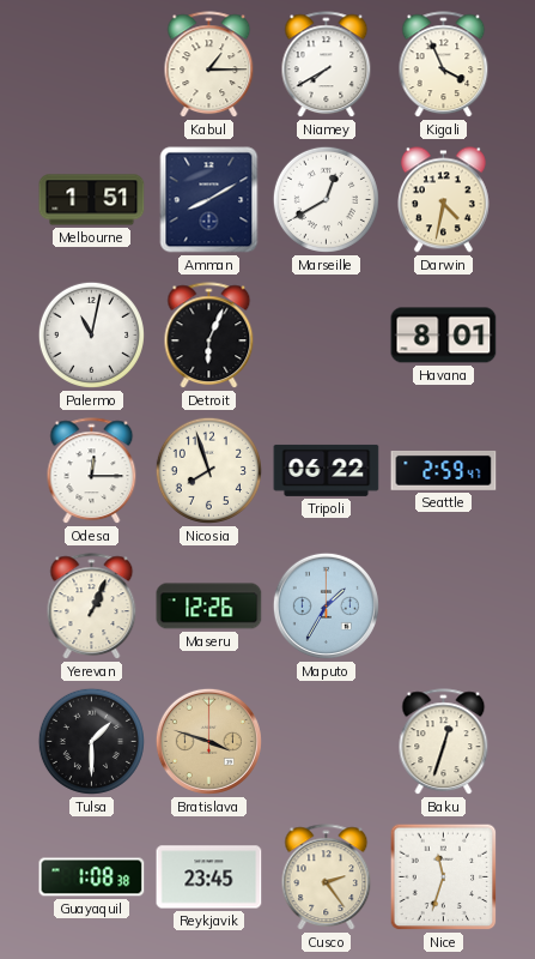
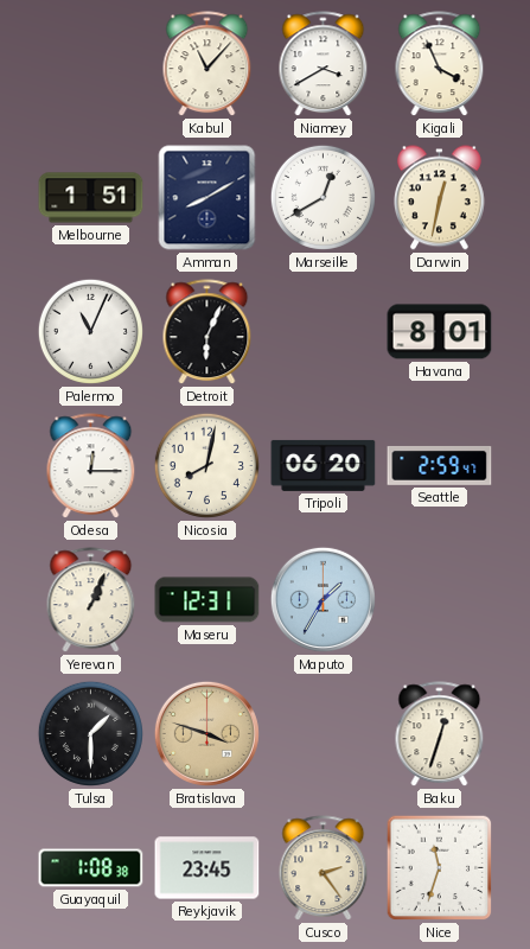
Kabul: 1:15 -> 11:07
Niamey: 7:40 -> 3:40
Darwin: 4:32 -> 12:32
Palermo: 11:02 -> 11:04
Nicosia: 7:57 -> 8:02
Tripoli: 06:22 -> 06:20
Maseru: 12:26 -> 12:31
